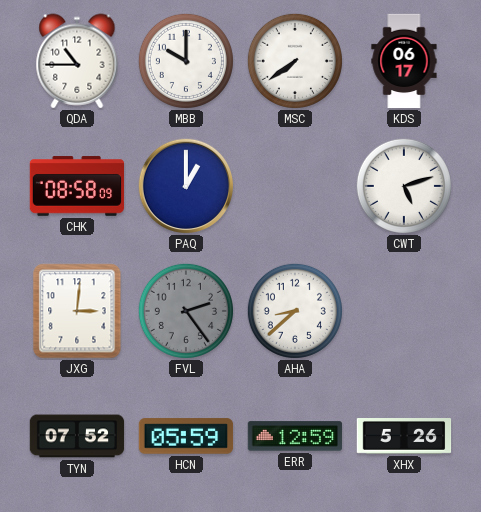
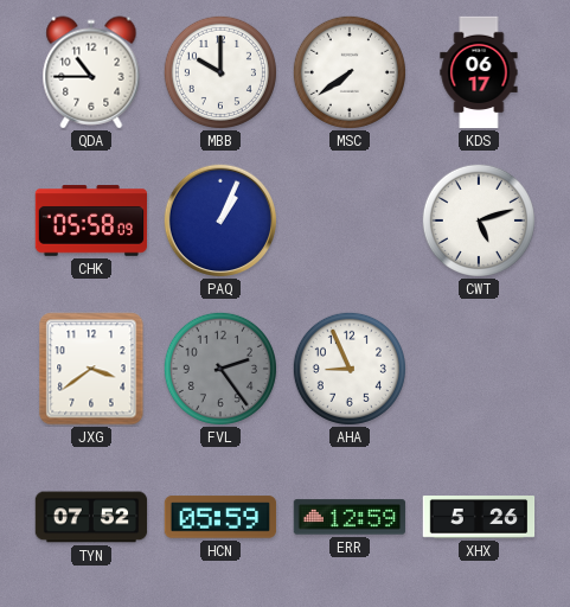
CHK: 08:58 -> 05:58
PAQ: 1:00 -> 1:04
JXG: 3:01 -> 3:39
AHA: 8:38 -> 8:56
